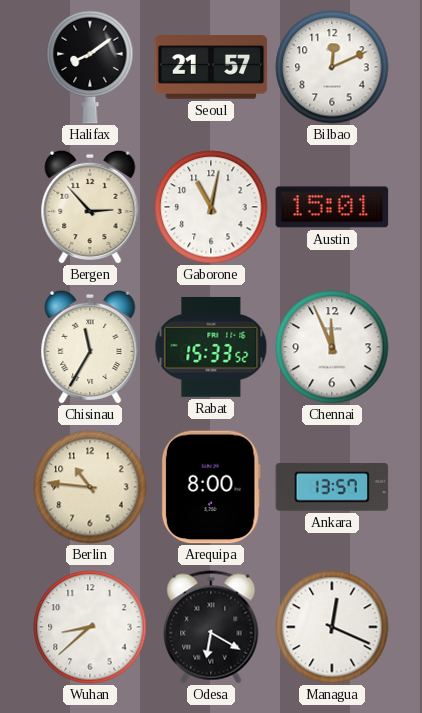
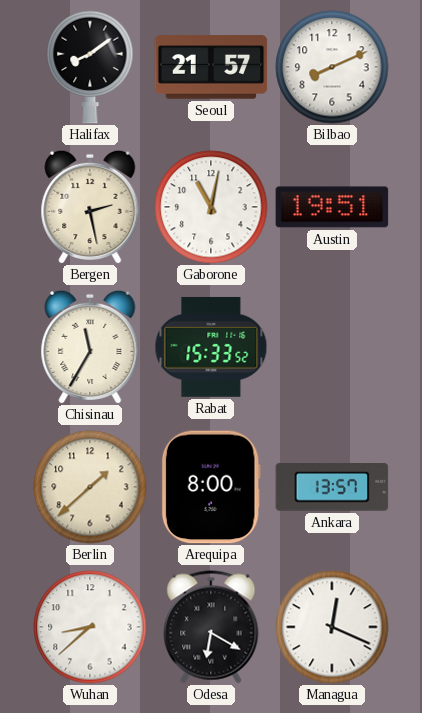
Bilbao: 12:11 -> 8:11
Bergen: 2:53 -> 2:28
Austin: 15:01 -> 19:51
Chennai: 11:56 -> none
Berlin: 10:46 -> 1:38
